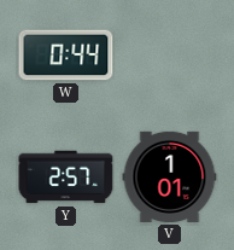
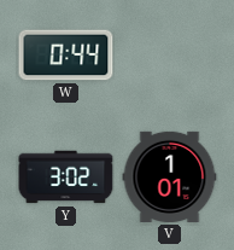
Y: 2:57 -> 3:02
